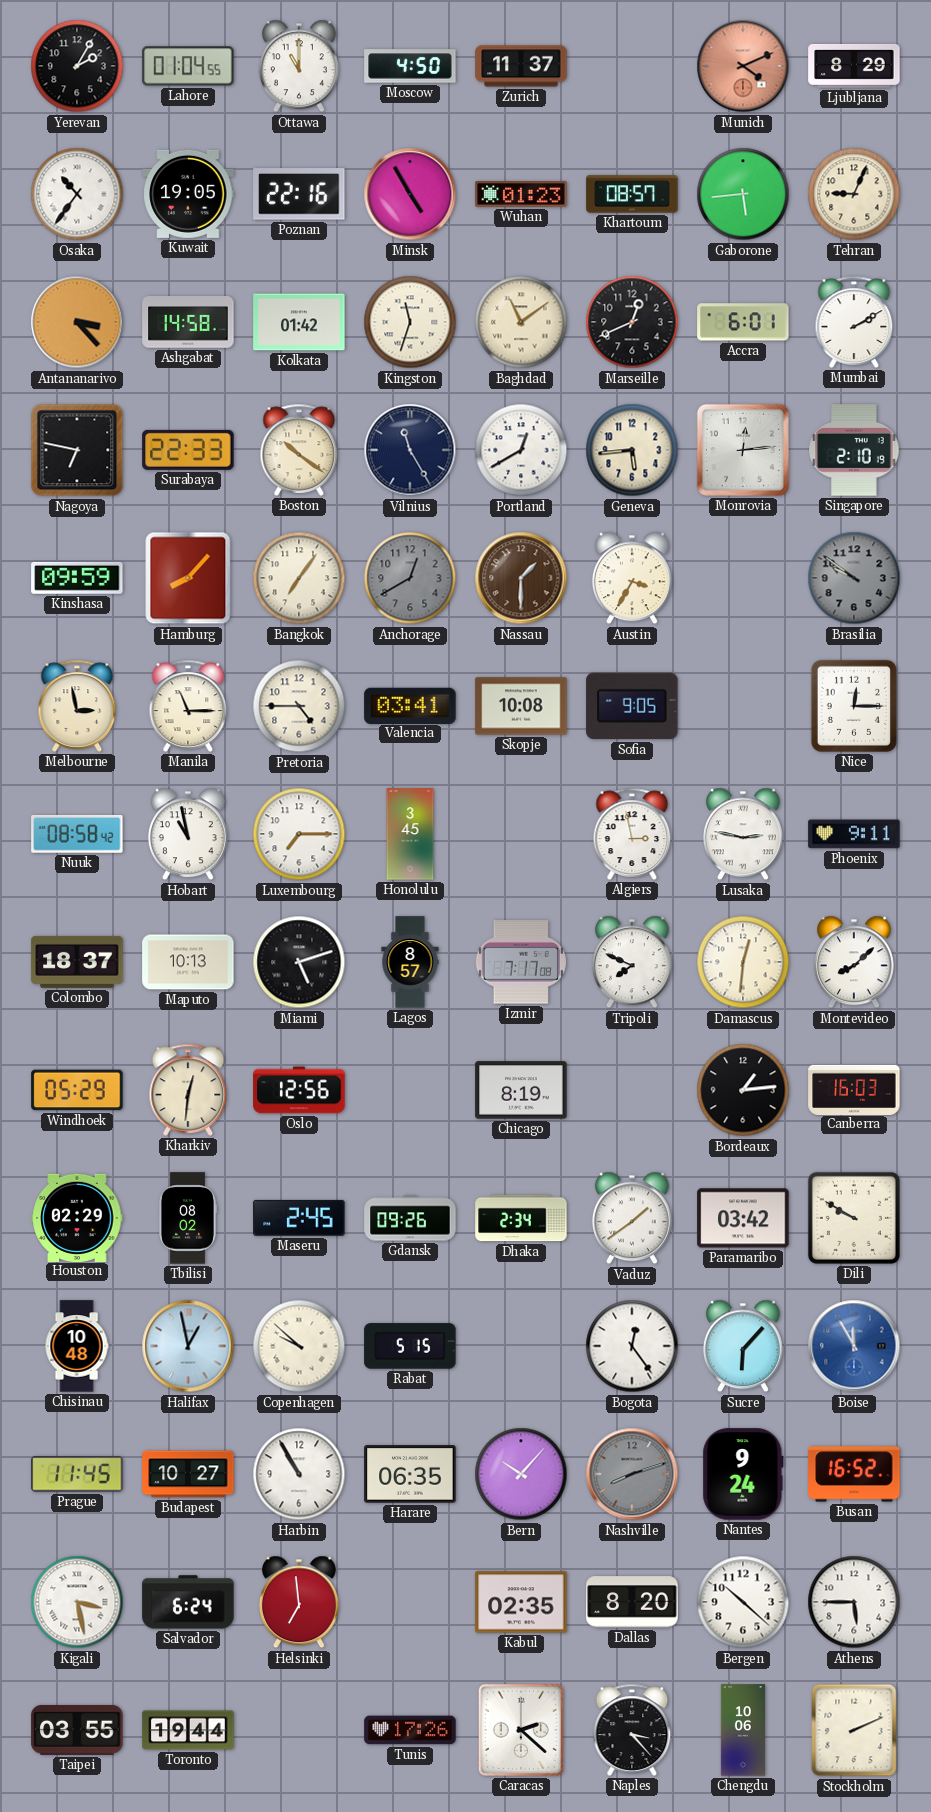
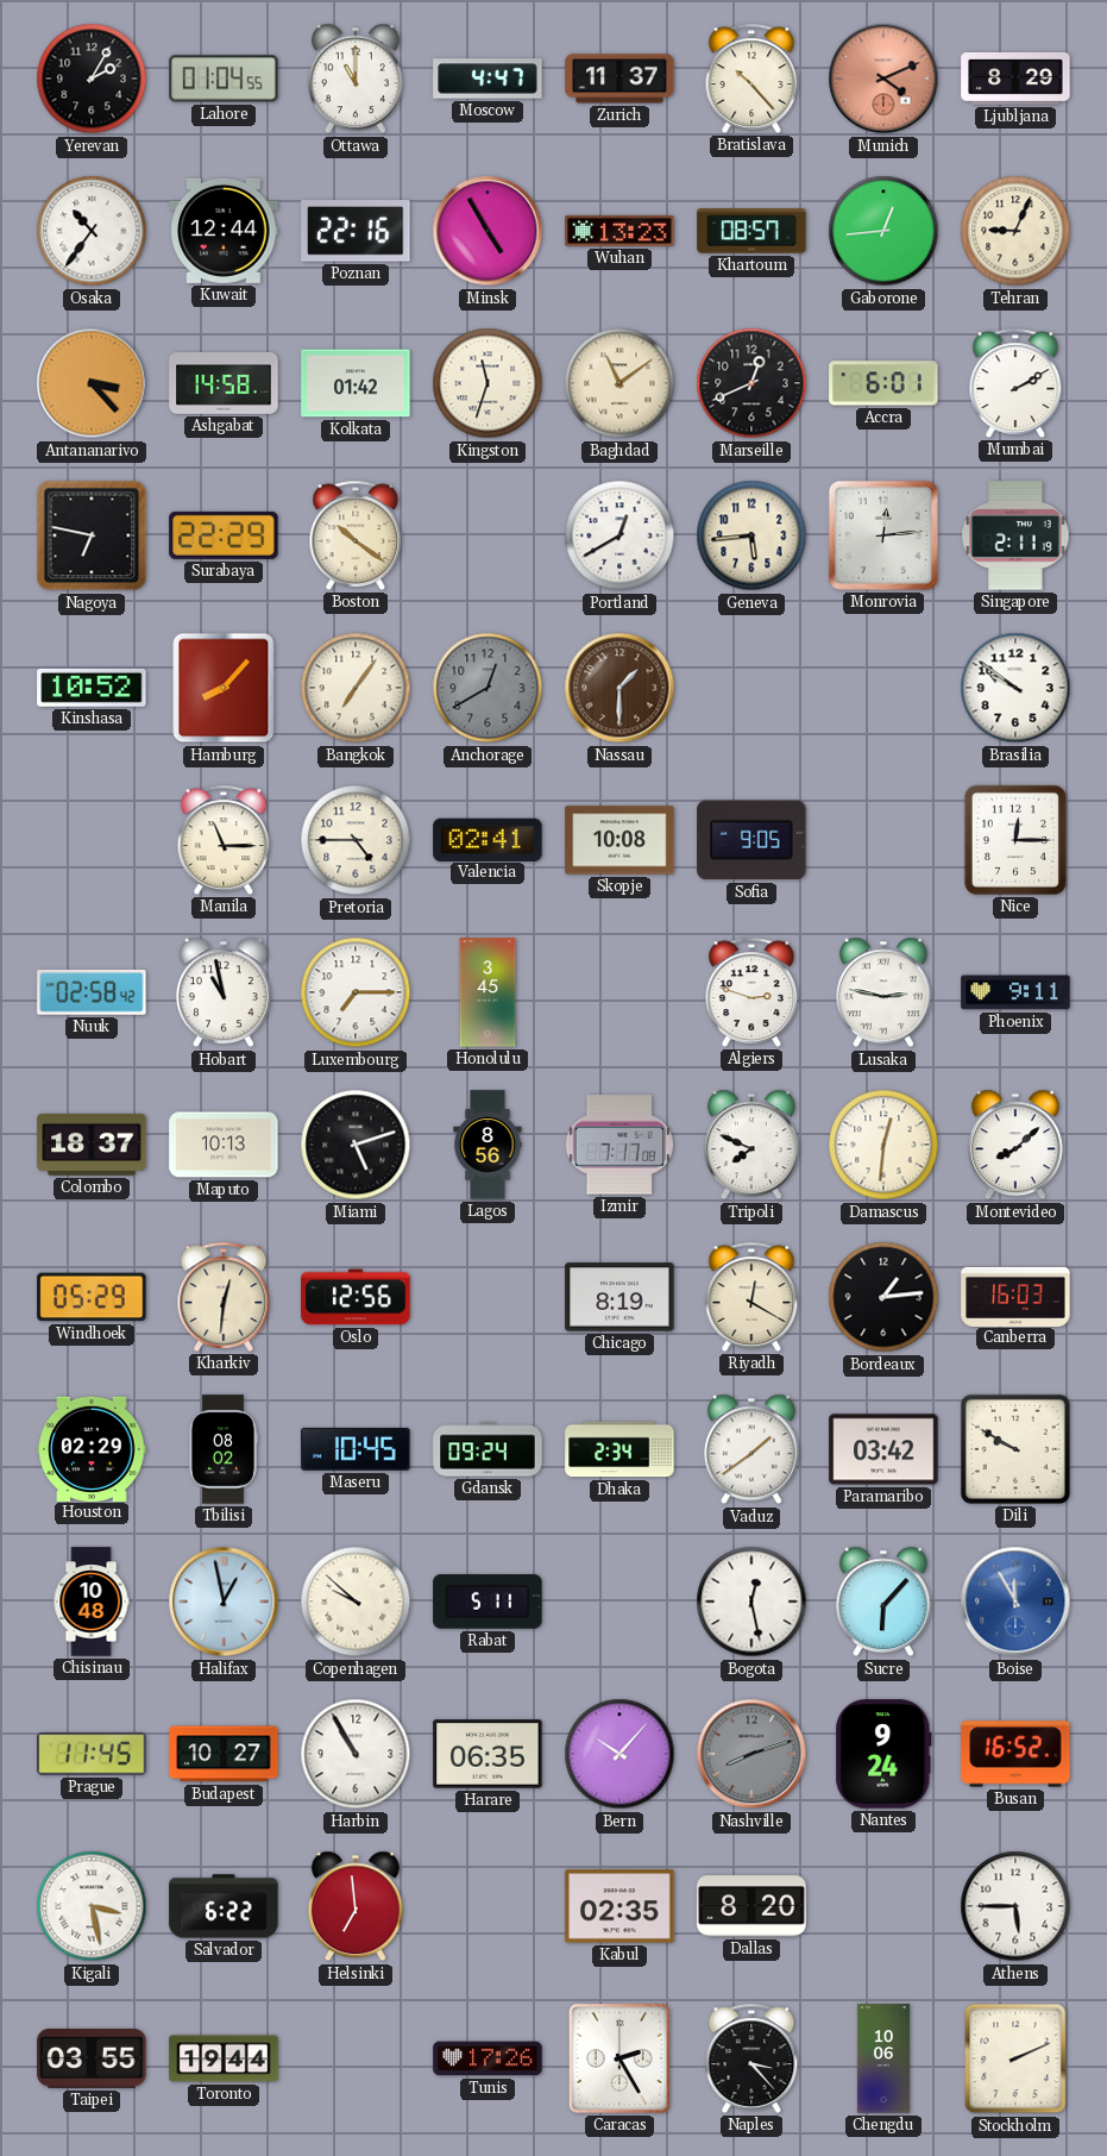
Moscow: 4:50 -> 4:47
Bratislava: none -> 10:23
Kuwait: 19:05 -> 12:44
Wuhan: 01:23 -> 13:23
Gaborone: 5:44 -> 12:44
Surabaya: 22:33 -> 22:29
Vilnius: 11:25 -> none
Singapore: 2:10 -> 2:11
Kinshasa: 09:59 -> 10:52
Austin: 3:35 -> none
Brasilia dial: grey -> white
Melbourne: 2:58 -> none
Valencia: 03:41 -> 02:41
Nuuk: 08:58 -> 02:58
Algiers: 2:58 -> 2:48
Lagos: 8:57 -> 8:56
Riyadh: none -> 12:20
Maseru: 2:45 -> 10:45
Gdansk: 09:26 -> 09:24
Rabat: 5:15 -> 5:11
Bogota: 12:24 -> 12:28
Salvador: 6:24 -> 6:22
Bergen: 10:22 -> none
Caracas: 2:22 -> 2:25
